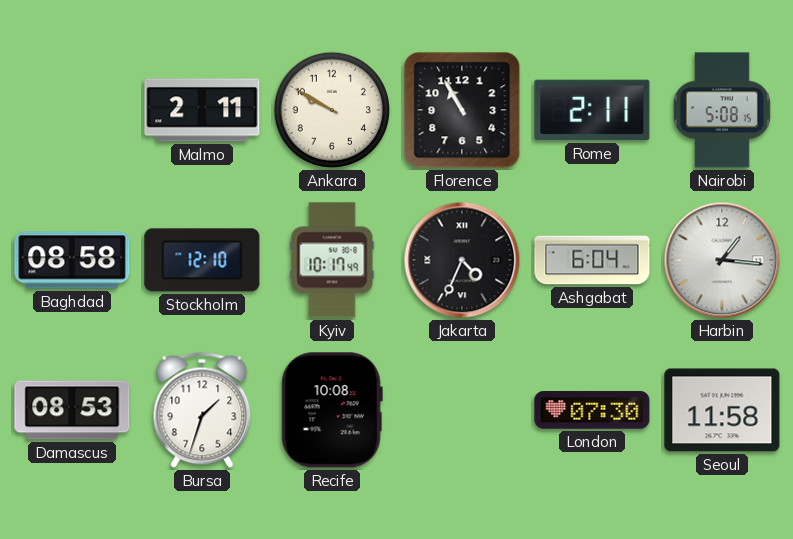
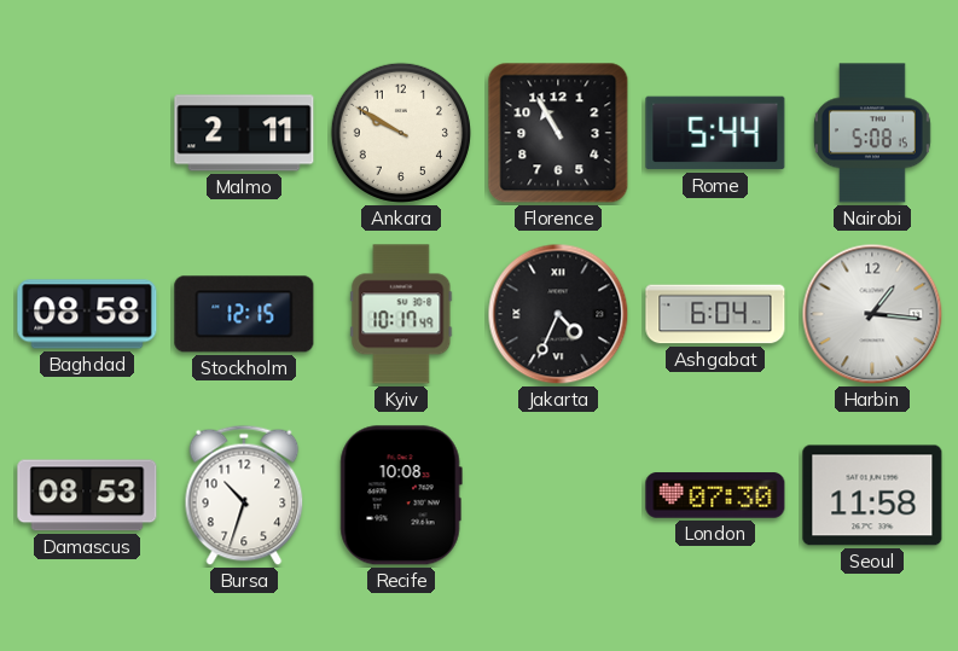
Rome: 2:11 -> 5:44
Stockholm: 12:10 -> 12:15
Bursa: 1:33 -> 10:33
